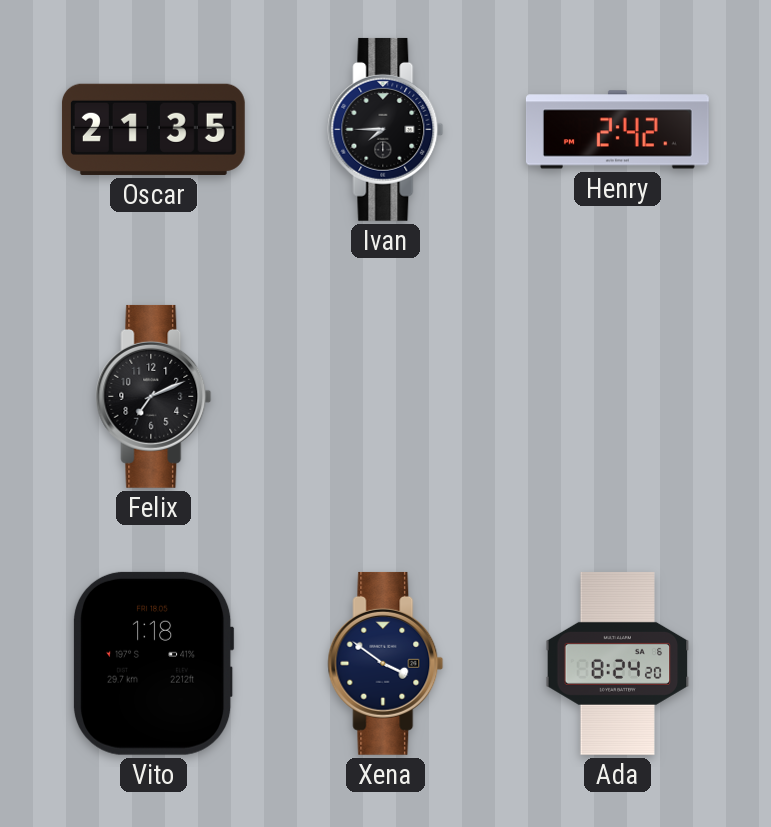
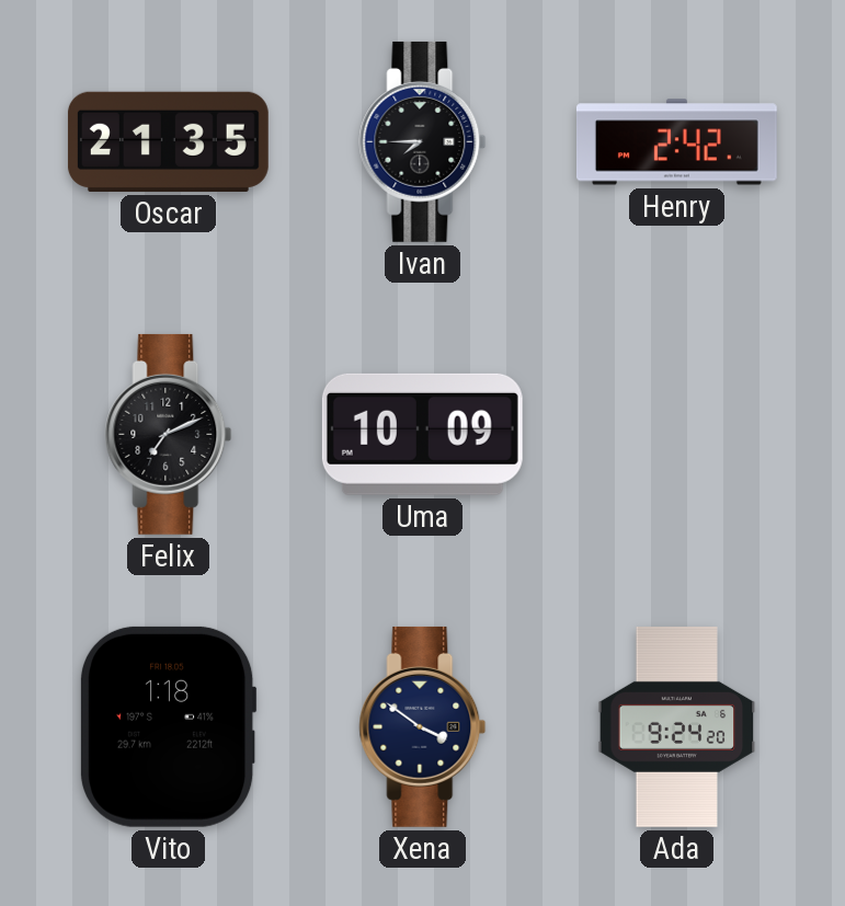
Uma: none -> 10:09
Ada: 8:24 -> 9:24
